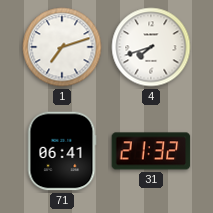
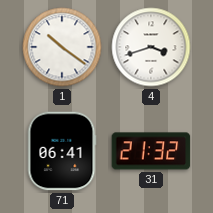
1: 7:12 -> 10:21
4: 7:42 -> 3:42
